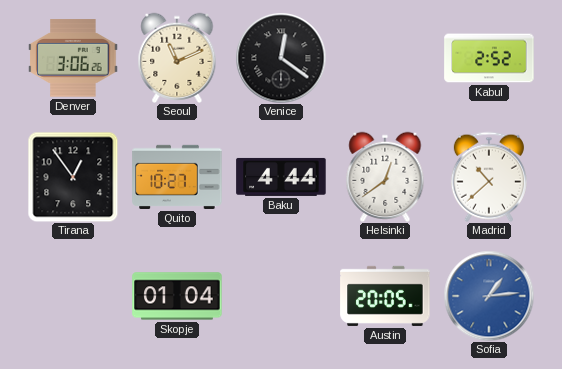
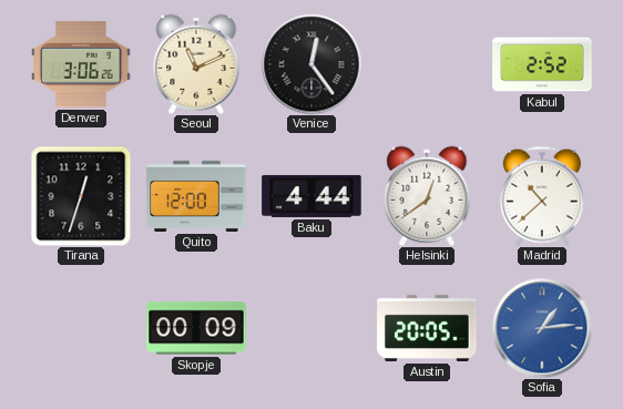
Venice: 12:21 -> 12:24
Tirana: 12:54 -> 12:33
Quito: 10:27 -> 12:00
Skopje: 01:04 -> 00:09
